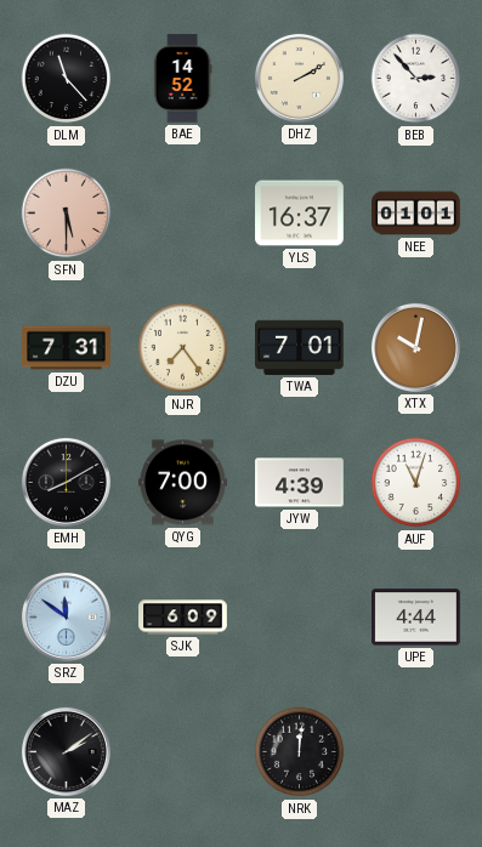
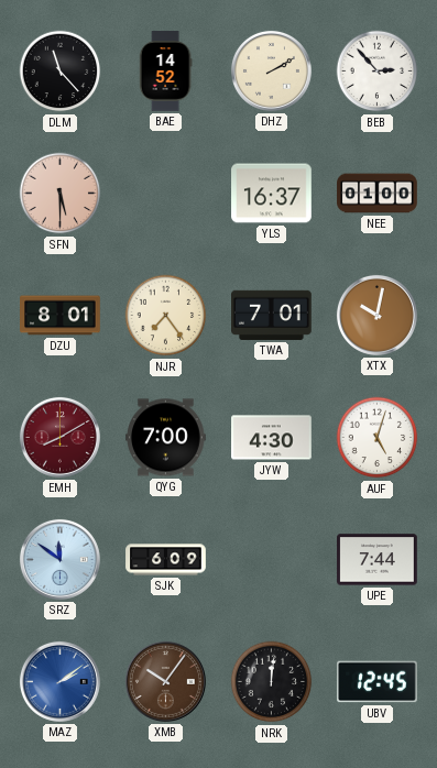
NEE: 01:01 -> 01:00
DZU: 7:31 -> 8:01
EMH dial: black -> burgundy
JYW: 4:39 -> 4:30
AUF: 11:03 -> 5:03
UPE: 4:44 -> 7:44
MAZ dial: black -> blue
XMB: none -> 10:06
UBV: none -> 12:45
